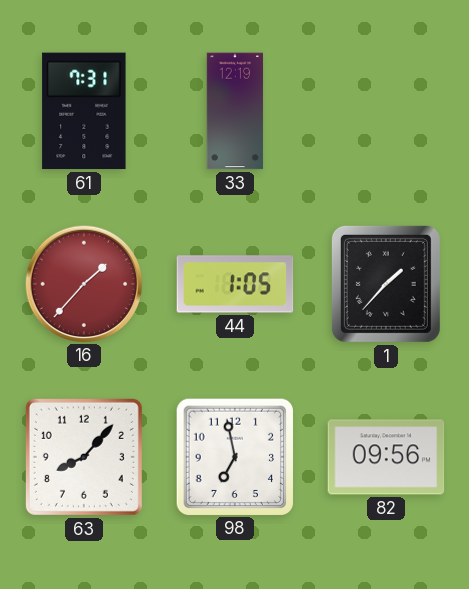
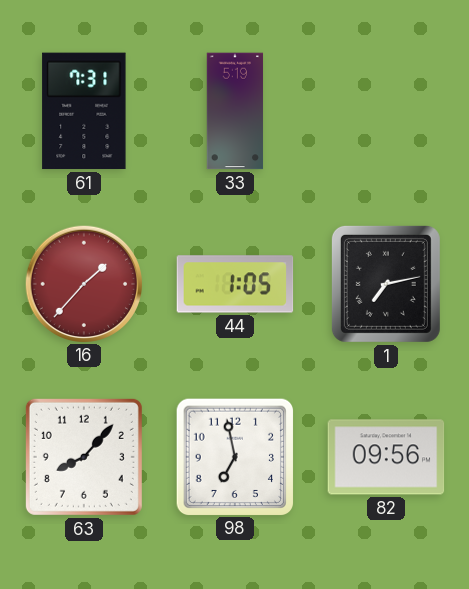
33: 12:19 -> 5:19
1: 1:37 -> 7:13
